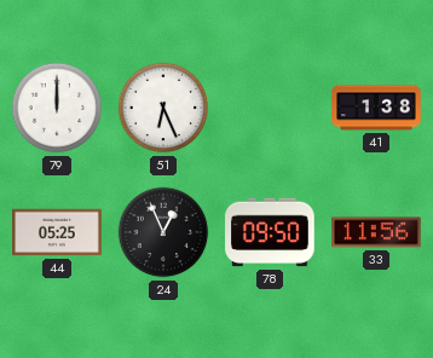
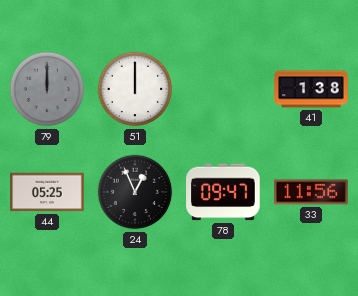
79 dial: white -> grey
51: 6:26 -> 12:00
78: 09:50 -> 09:47
